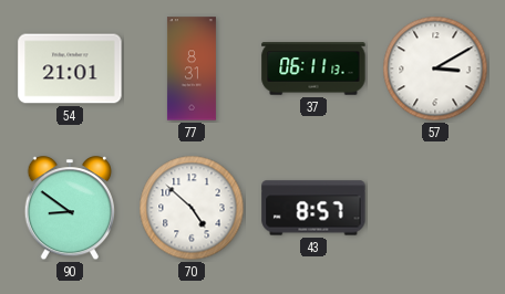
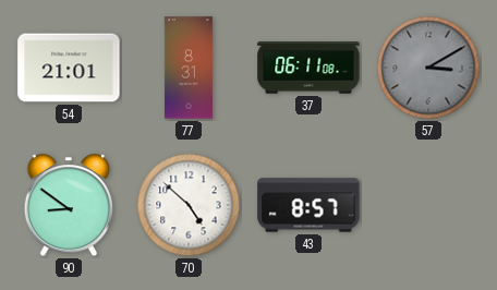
37: 06:11:13 -> 06:11:08
57 dial: white -> grey
